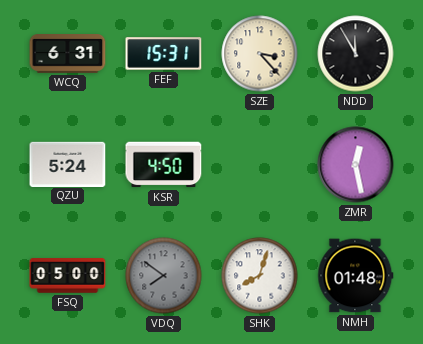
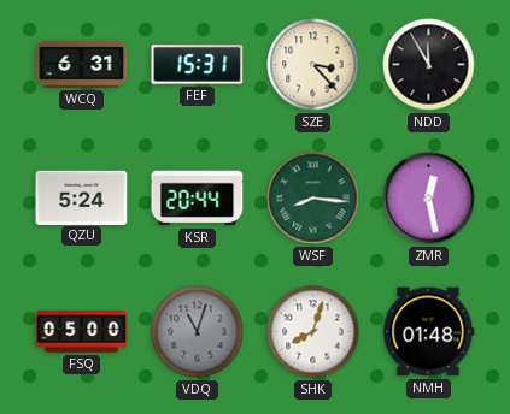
KSR: 4:50 -> 20:44
WSF: none -> 8:16
VDQ: 7:51 -> 11:03
